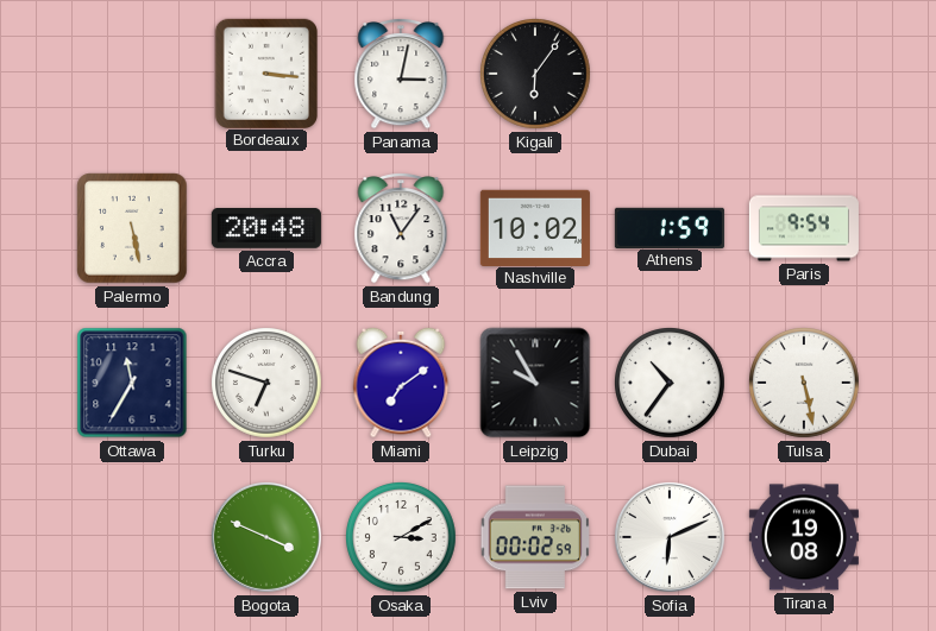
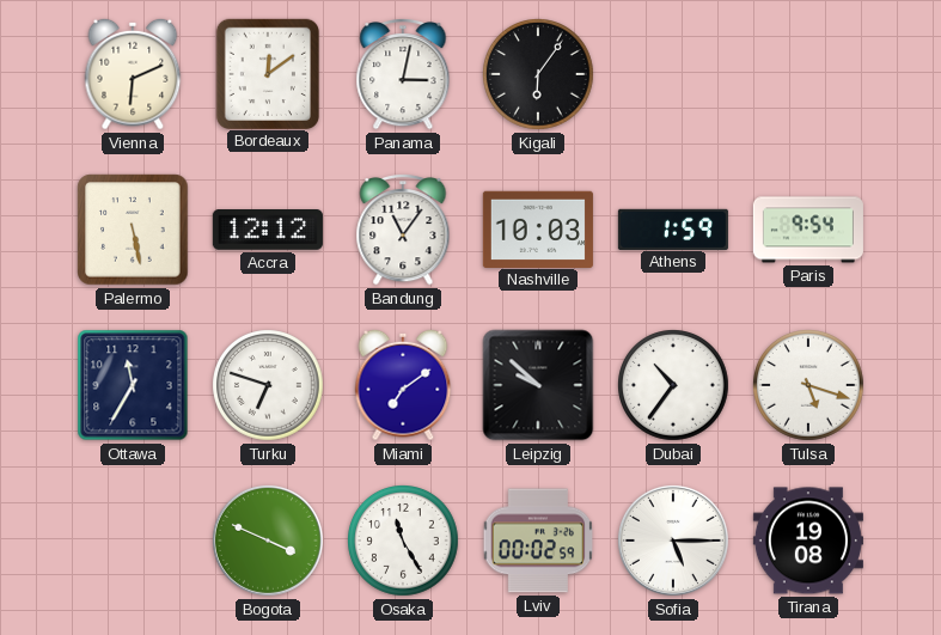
Vienna: none -> 6:11
Bordeaux: 3:16 -> 12:09
Accra: 20:48 -> 12:12
Nashville: 10:02 -> 10:03
Leipzig: 9:55 -> 9:52
Tulsa: 5:28 -> 5:18
Osaka: 3:10 -> 11:25
Sofia: 6:11 -> 5:15
